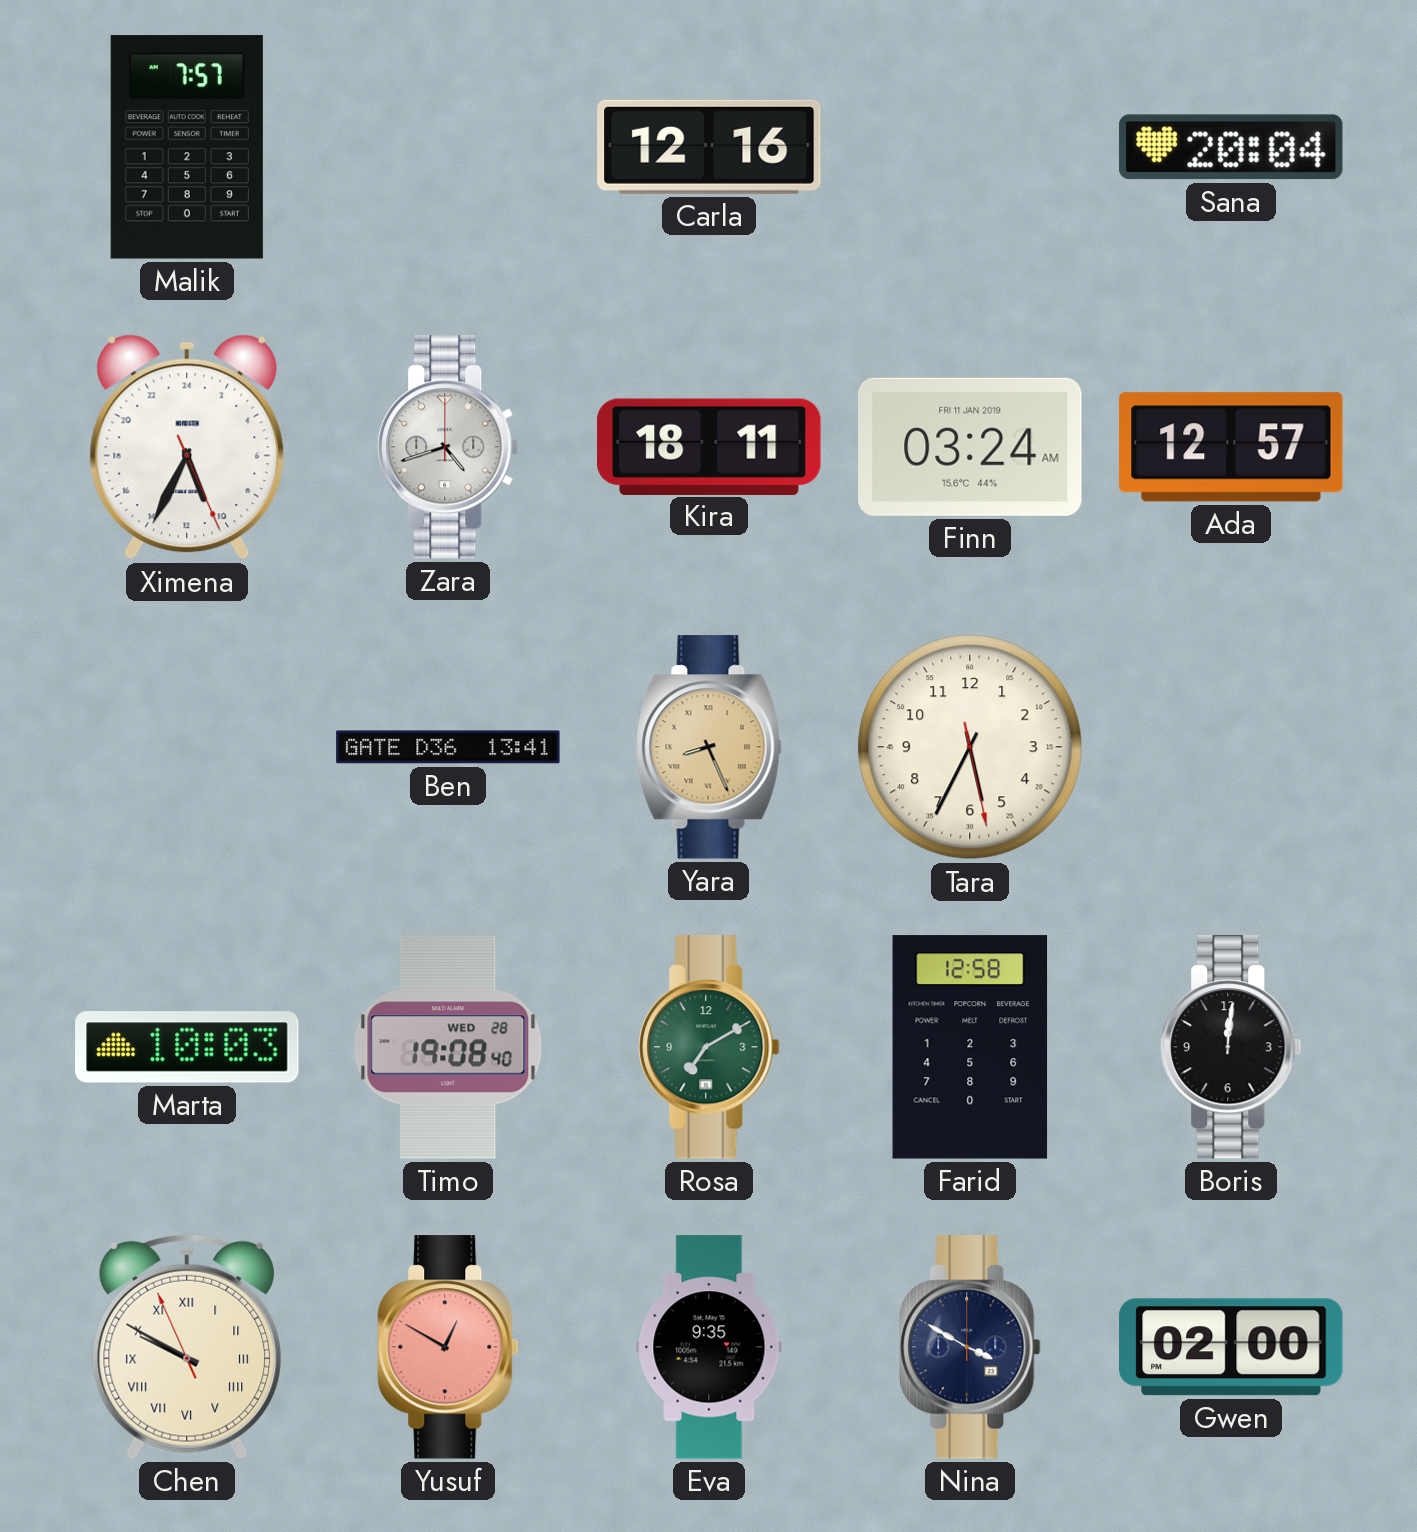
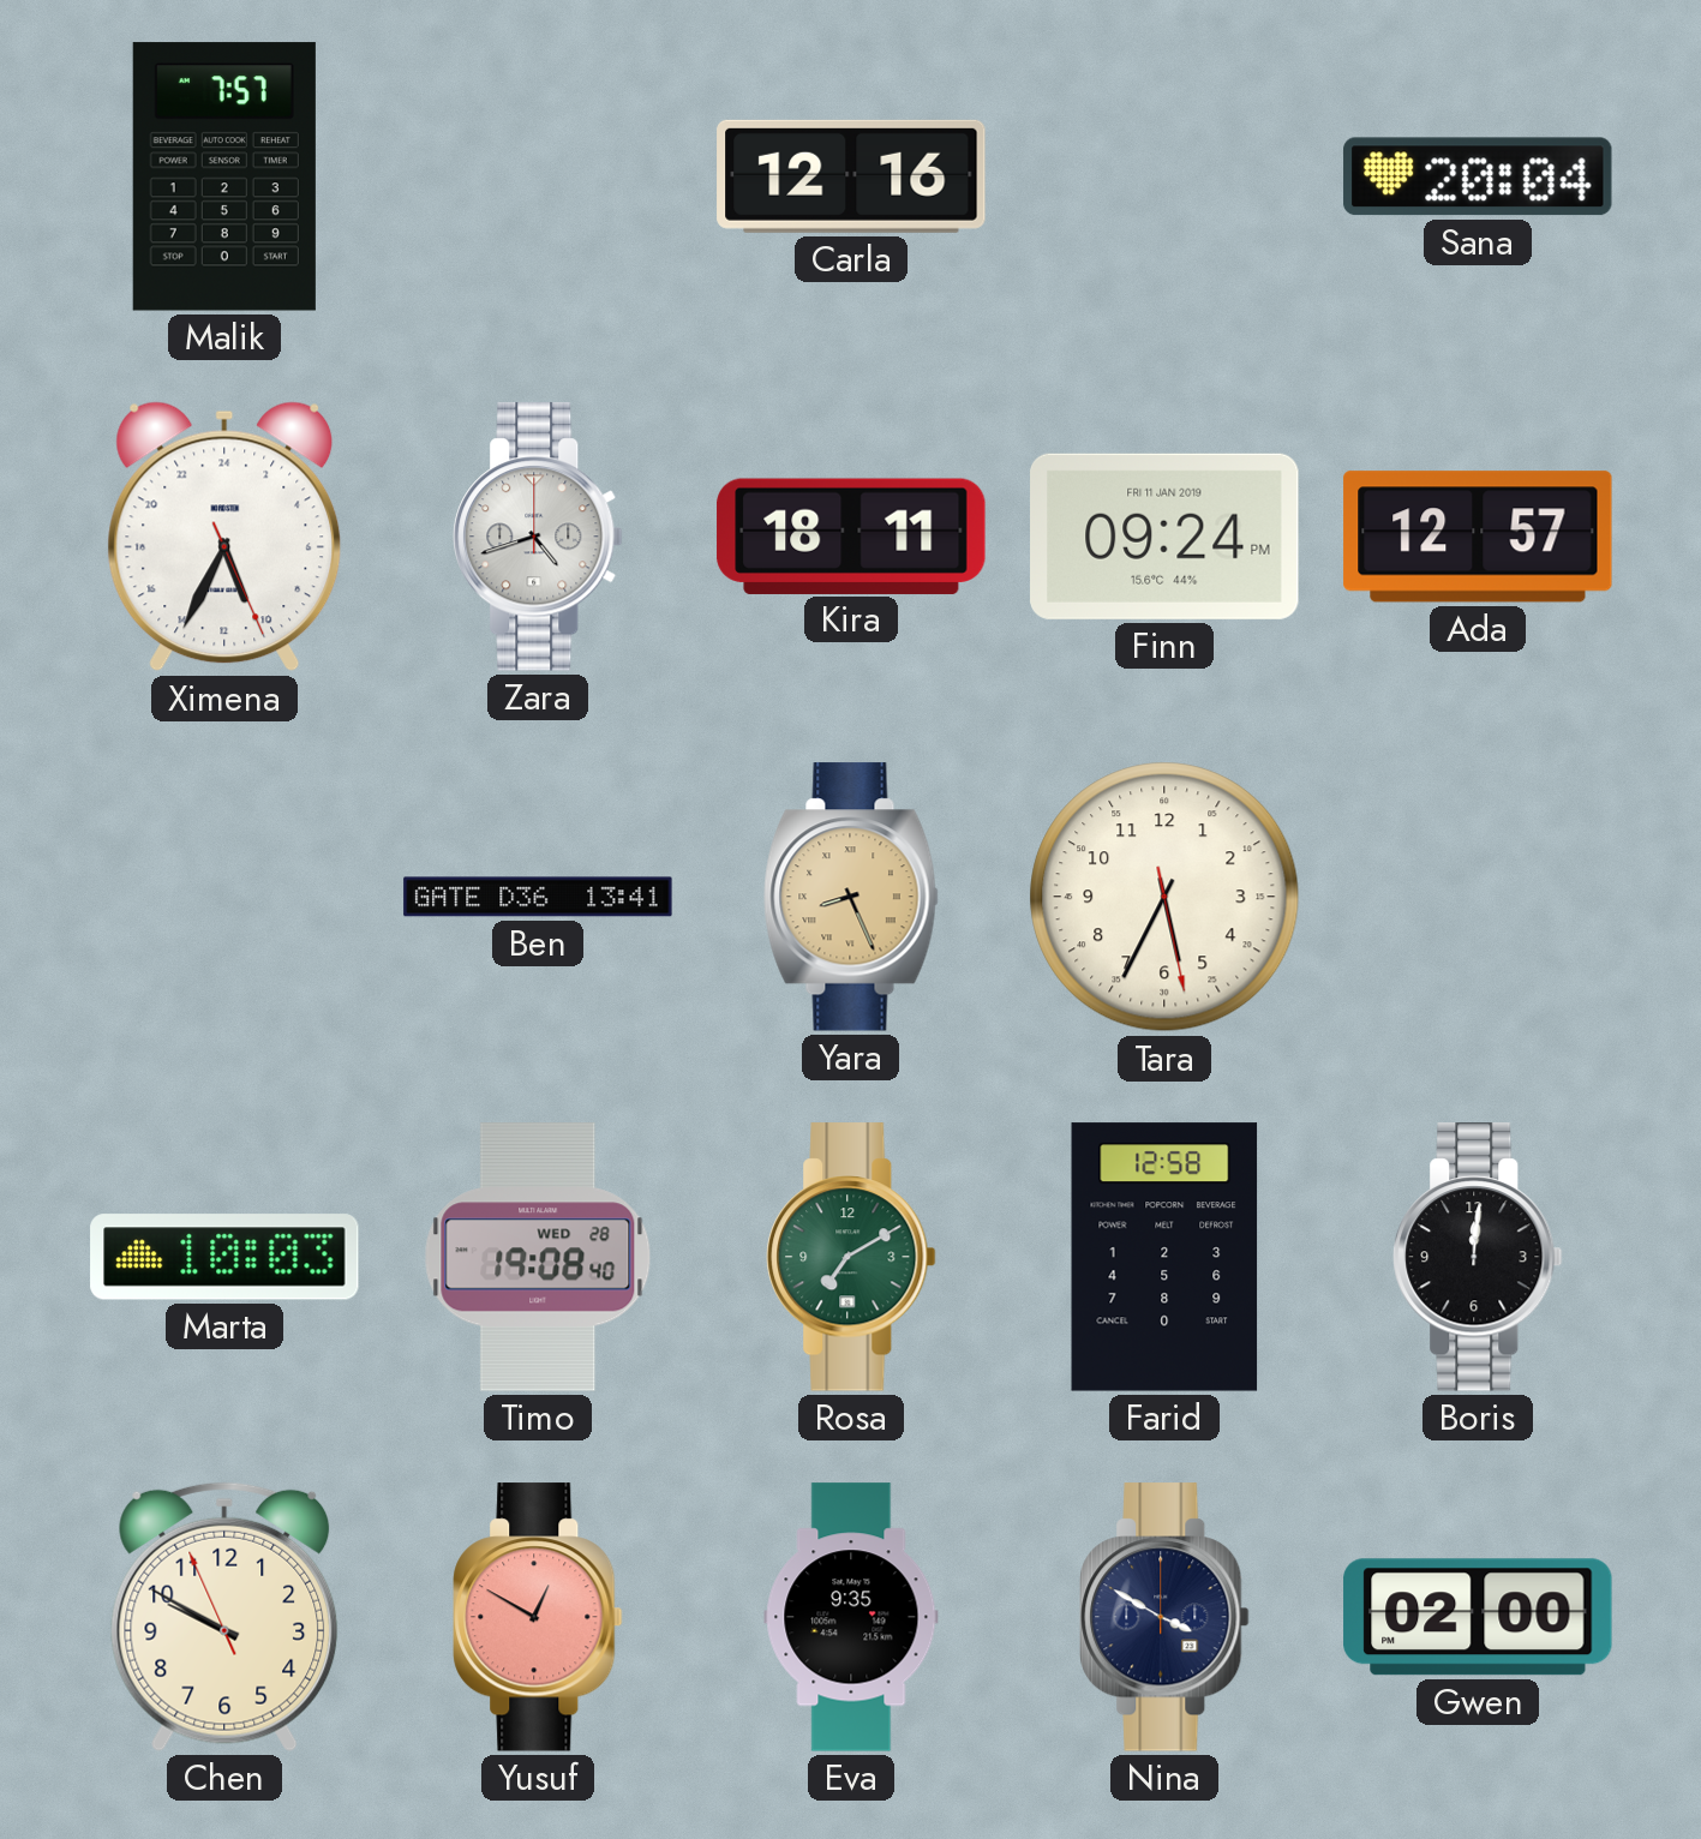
Finn: 03:24 -> 09:24
Chen numerals: Roman -> Arabic
